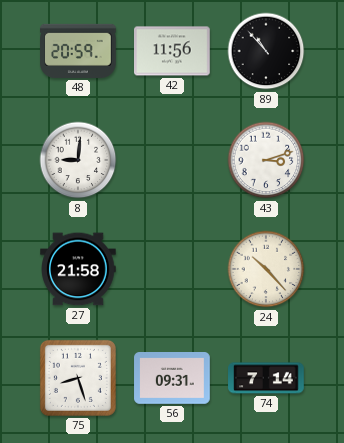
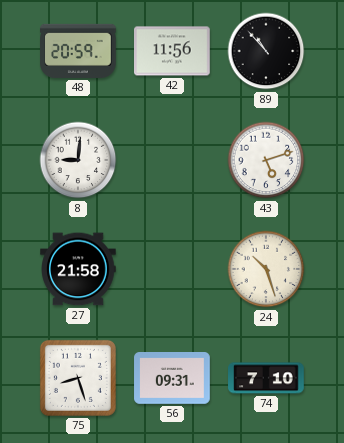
43: 3:12 -> 5:12
24: 10:23 -> 10:27
74: 7:14 -> 7:10
